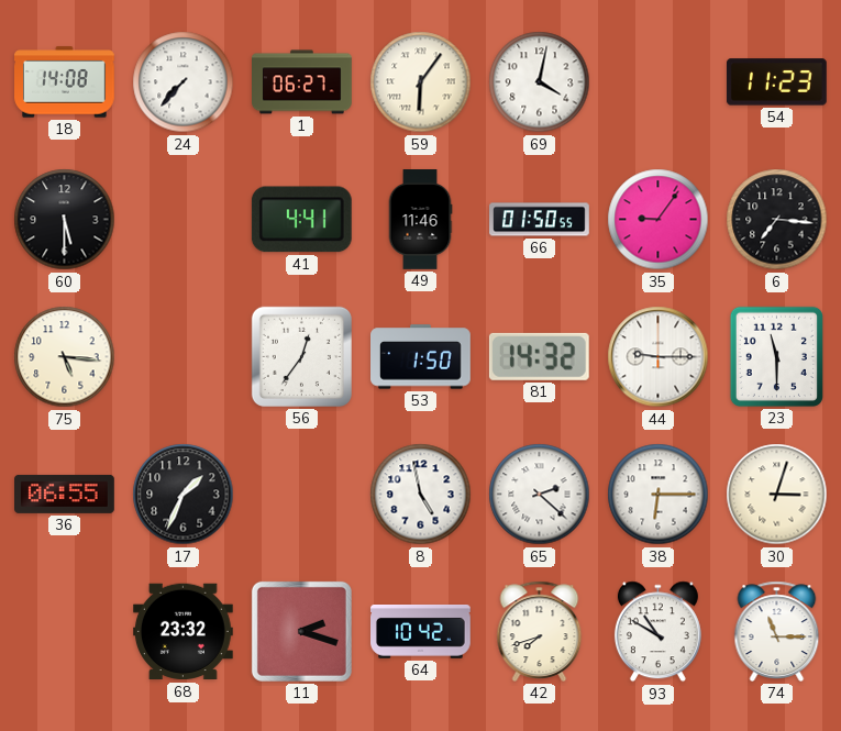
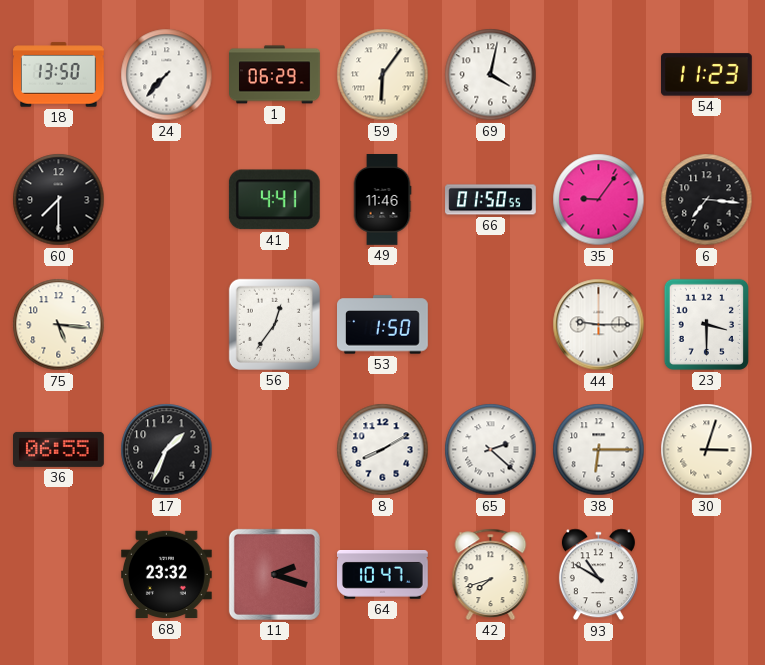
18: 14:08 -> 13:50
1: 06:27 -> 06:29
60: 5:30 -> 7:30
81: 14:32 -> none
23: 11:30 -> 3:30
8: 4:58 -> 8:10
64: 10:42 -> 10:47
74: 11:15 -> none
